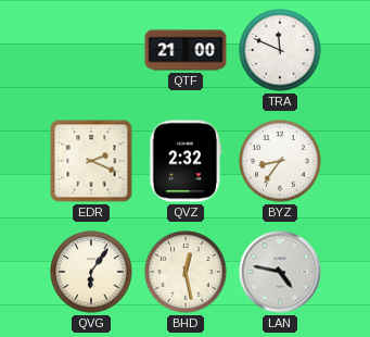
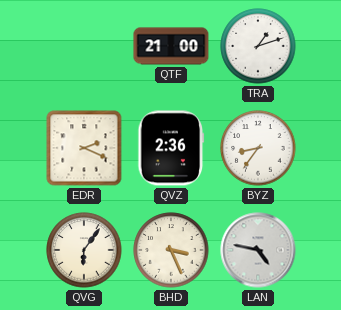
TRA: 11:49 -> 1:12
QVZ: 2:32 -> 2:36
BHD: 12:28 -> 3:26
